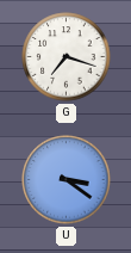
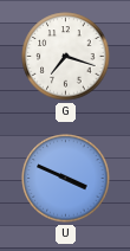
U: 3:21 -> 3:49
